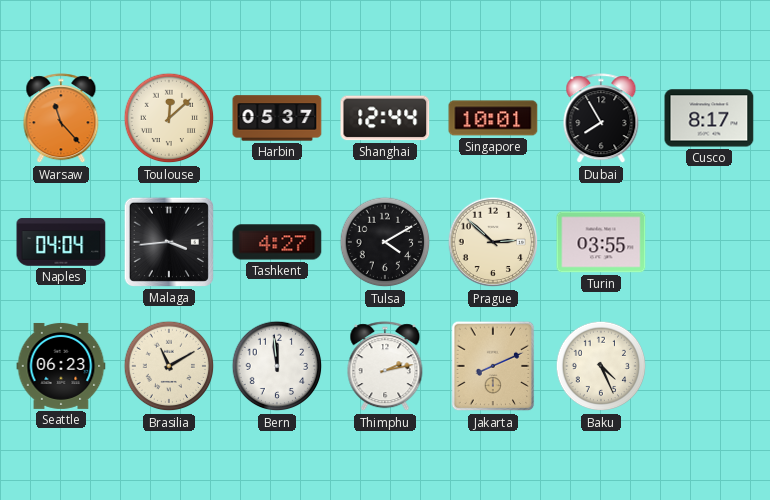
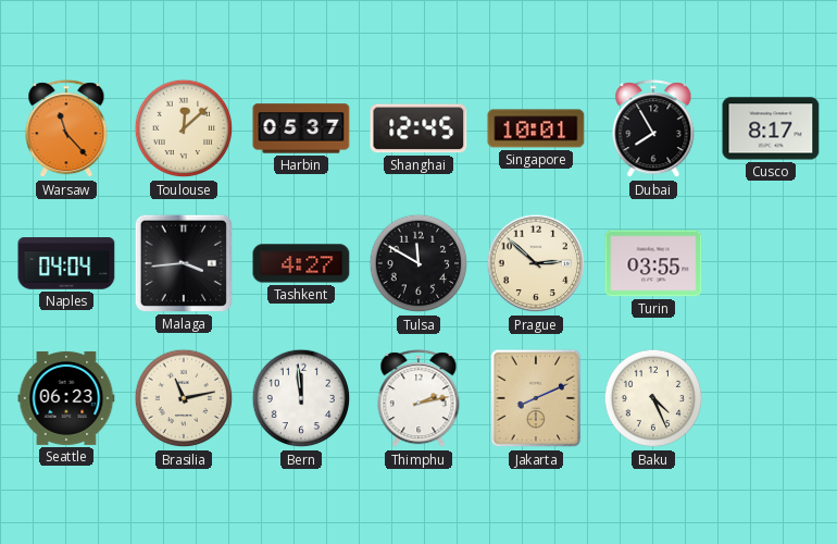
Shanghai: 12:44 -> 12:45
Tulsa: 4:10 -> 11:50
Brasilia: 11:10 -> 11:13
